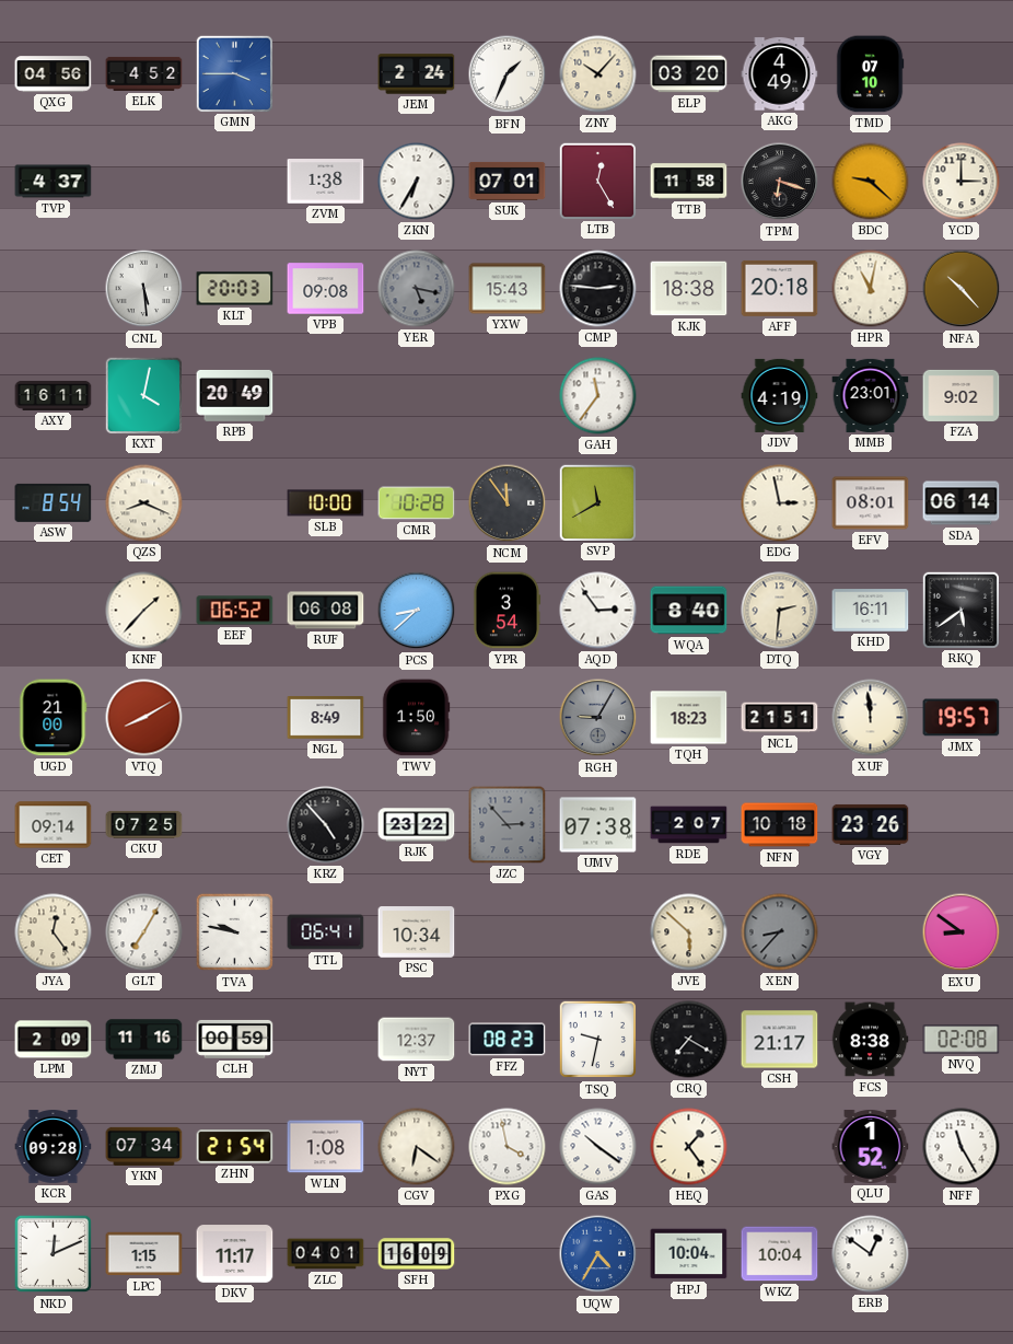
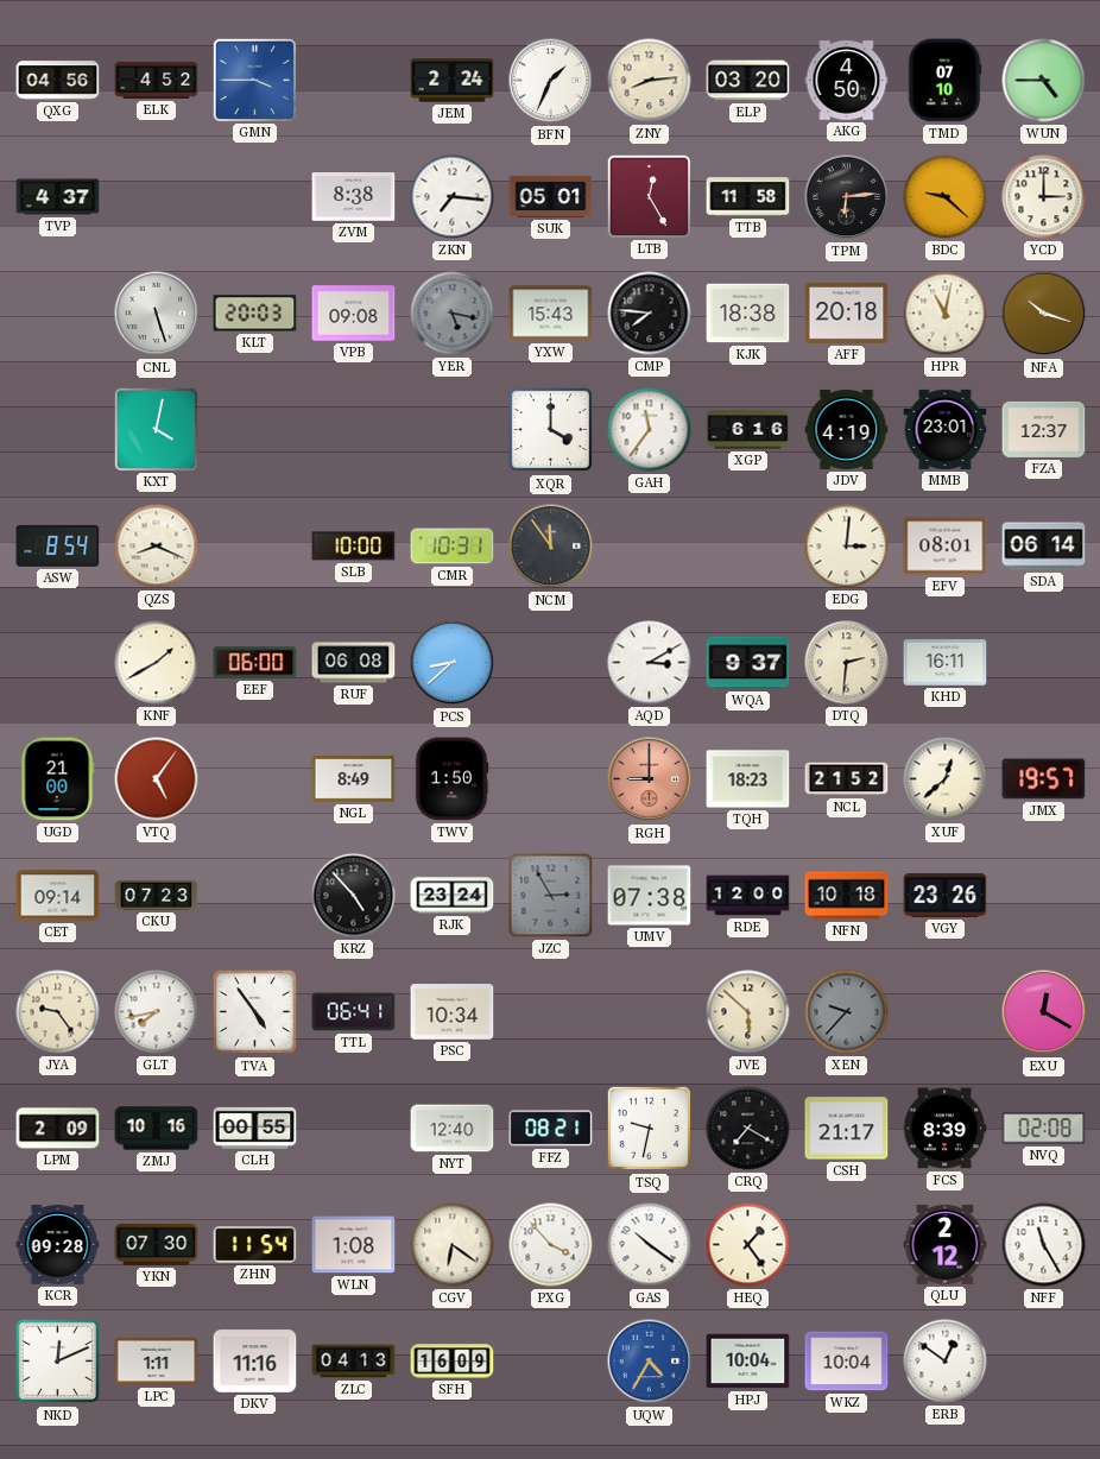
ZNY: 10:07 -> 8:14
AKG: 4:49 -> 4:50
WUN: none -> 4:45
ZVM: 1:38 -> 8:38
ZKN: 6:35 -> 7:16
SUK: 07:01 -> 05:01
TPM: 6:18 -> 6:14
CNL: 5:29 -> 5:27
CMP: 2:46 -> 7:46
NFA: 10:23 -> 10:18
AXY: 16:11 -> none
RPB: 20:49 -> none
XQR: none -> 4:00
XGP: none -> 6:16
FZA: 9:02 -> 12:37
CMR: 10:28 -> 10:31
SVP: 11:40 -> none
EDG: 2:58 -> 3:01
KNF: 1:37 -> 1:40
EEF: 06:52 -> 06:00
YPR: 3:54 -> none
AQD: 2:54 -> 3:10
WQA: 8:40 -> 9:37
RKQ: 5:39 -> none
VTQ: 8:10 -> 5:06
RGH: 9:05 -> 9:00
RGH dial: grey -> salmon
NCL: 21:51 -> 21:52
XUF: 11:59 -> 12:38
CKU: 07:25 -> 07:23
RJK: 23:22 -> 23:24
JZC: 2:53 -> 2:55
RDE: 2:07 -> 12:00
JYA: 12:24 -> 9:24
GLT: 7:05 -> 7:43
TVA: 9:47 -> 4:54
XEN: 8:37 -> 9:37
EXU: 8:51 -> 12:20
ZMJ: 11:16 -> 10:16
CLH: 00:59 -> 00:55
NYT: 12:37 -> 12:40
FFZ: 08:23 -> 08:21
FCS: 8:38 -> 8:39
YKN: 07:34 -> 07:30
ZHN: 21:54 -> 11:54
PXG: 3:58 -> 3:53
QLU: 1:52 -> 2:12
LPC: 1:15 -> 1:11
DKV: 11:17 -> 11:16
ZLC: 04:01 -> 04:13
